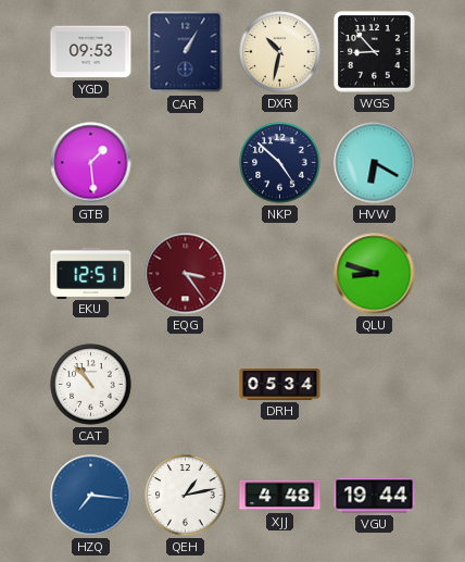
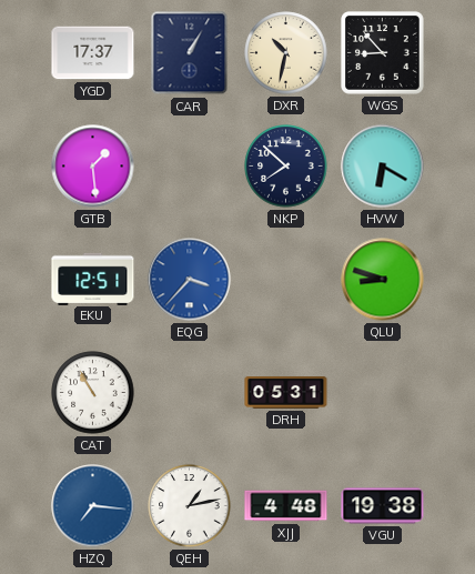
YGD: 09:53 -> 17:37
NKP: 4:52 -> 7:52
EQG: 3:24 -> 3:37
EQG dial: burgundy -> blue
CAT: 10:53 -> 10:55
DRH: 05:34 -> 05:31
VGU: 19:44 -> 19:38
